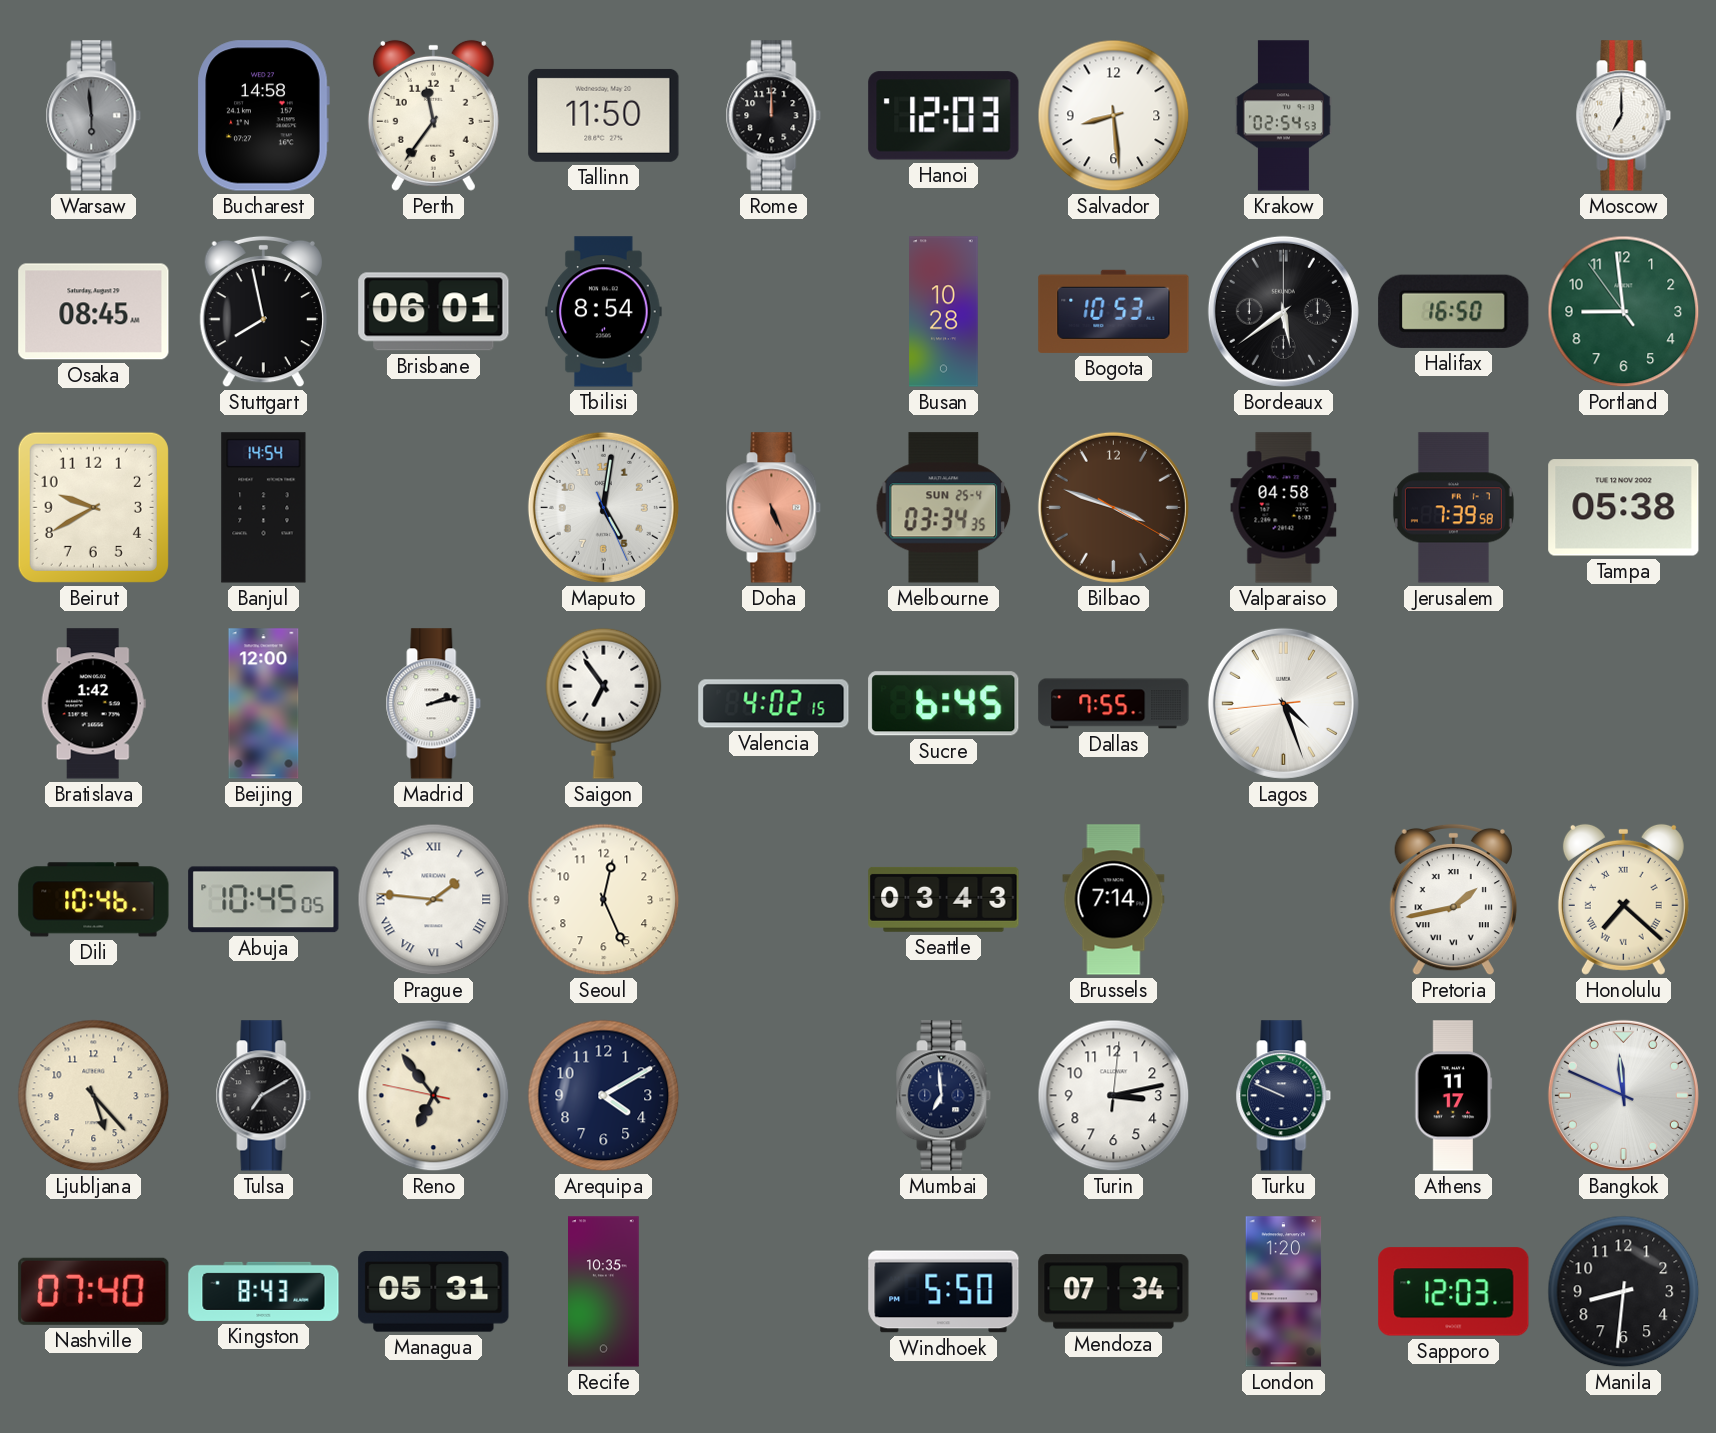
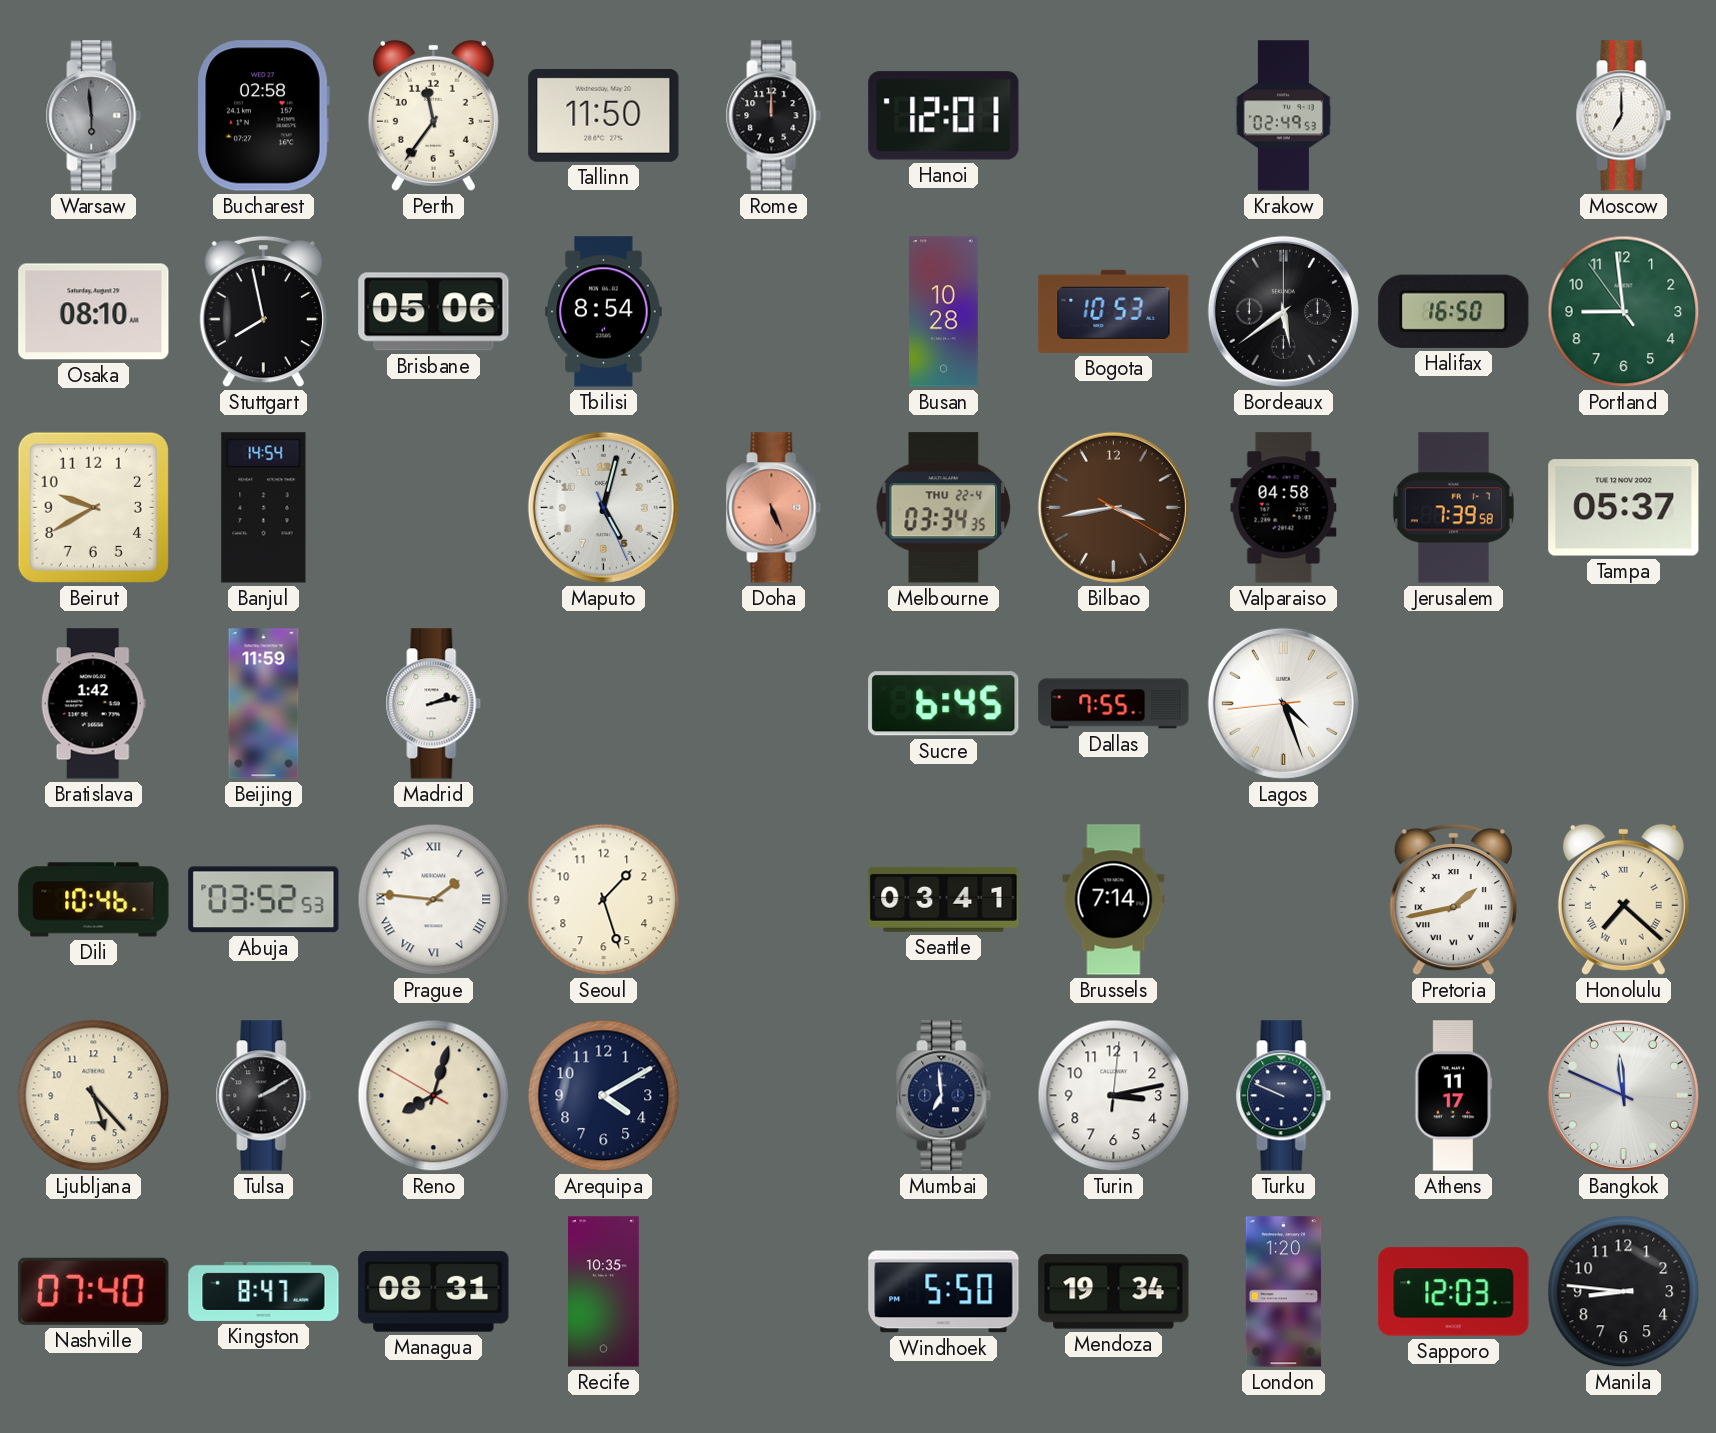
Bucharest: 14:58 -> 02:58
Hanoi: 12:03 -> 12:01
Salvador: 8:29 -> none
Krakow: 02:54 -> 02:49
Osaka: 08:45 -> 08:10
Brisbane: 06:01 -> 05:06
Maputo: 5:01 -> 5:02
Melbourne date: SUN 25-4 -> THU 22-4
Bilbao: 3:48 -> 3:43
Tampa: 05:38 -> 05:37
Beijing: 12:00 -> 11:59
Saigon: 6:54 -> none
Valencia: 4:02 -> none
Abuja: 10:45 -> 03:52
Seoul: 12:26 -> 1:27
Seattle: 03:43 -> 03:41
Tulsa: 7:10 -> 2:10
Reno: 6:53 -> 8:02
Kingston: 8:43 -> 8:47
Managua: 05:31 -> 08:31
Mendoza: 07:34 -> 19:34
Manila: 8:31 -> 8:46
